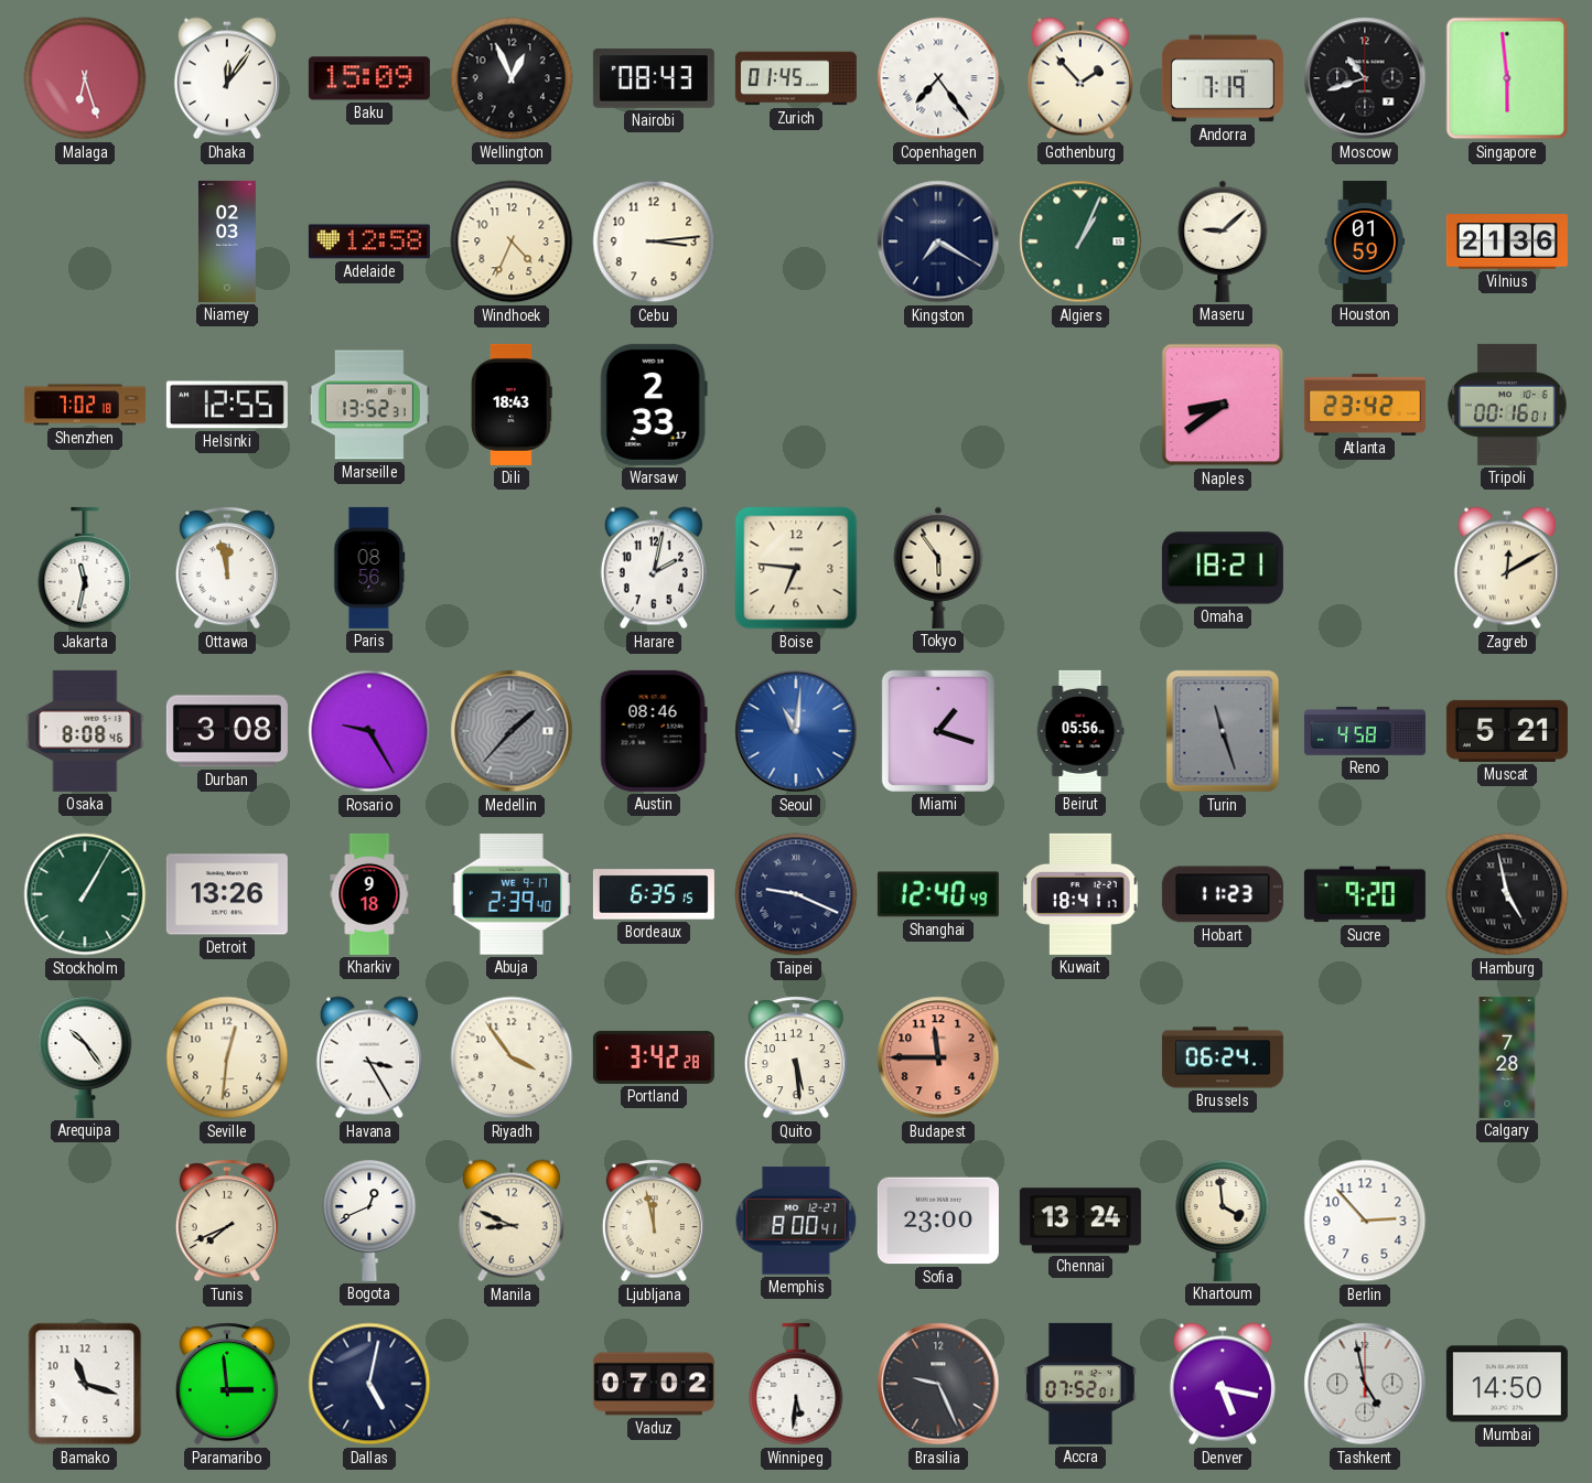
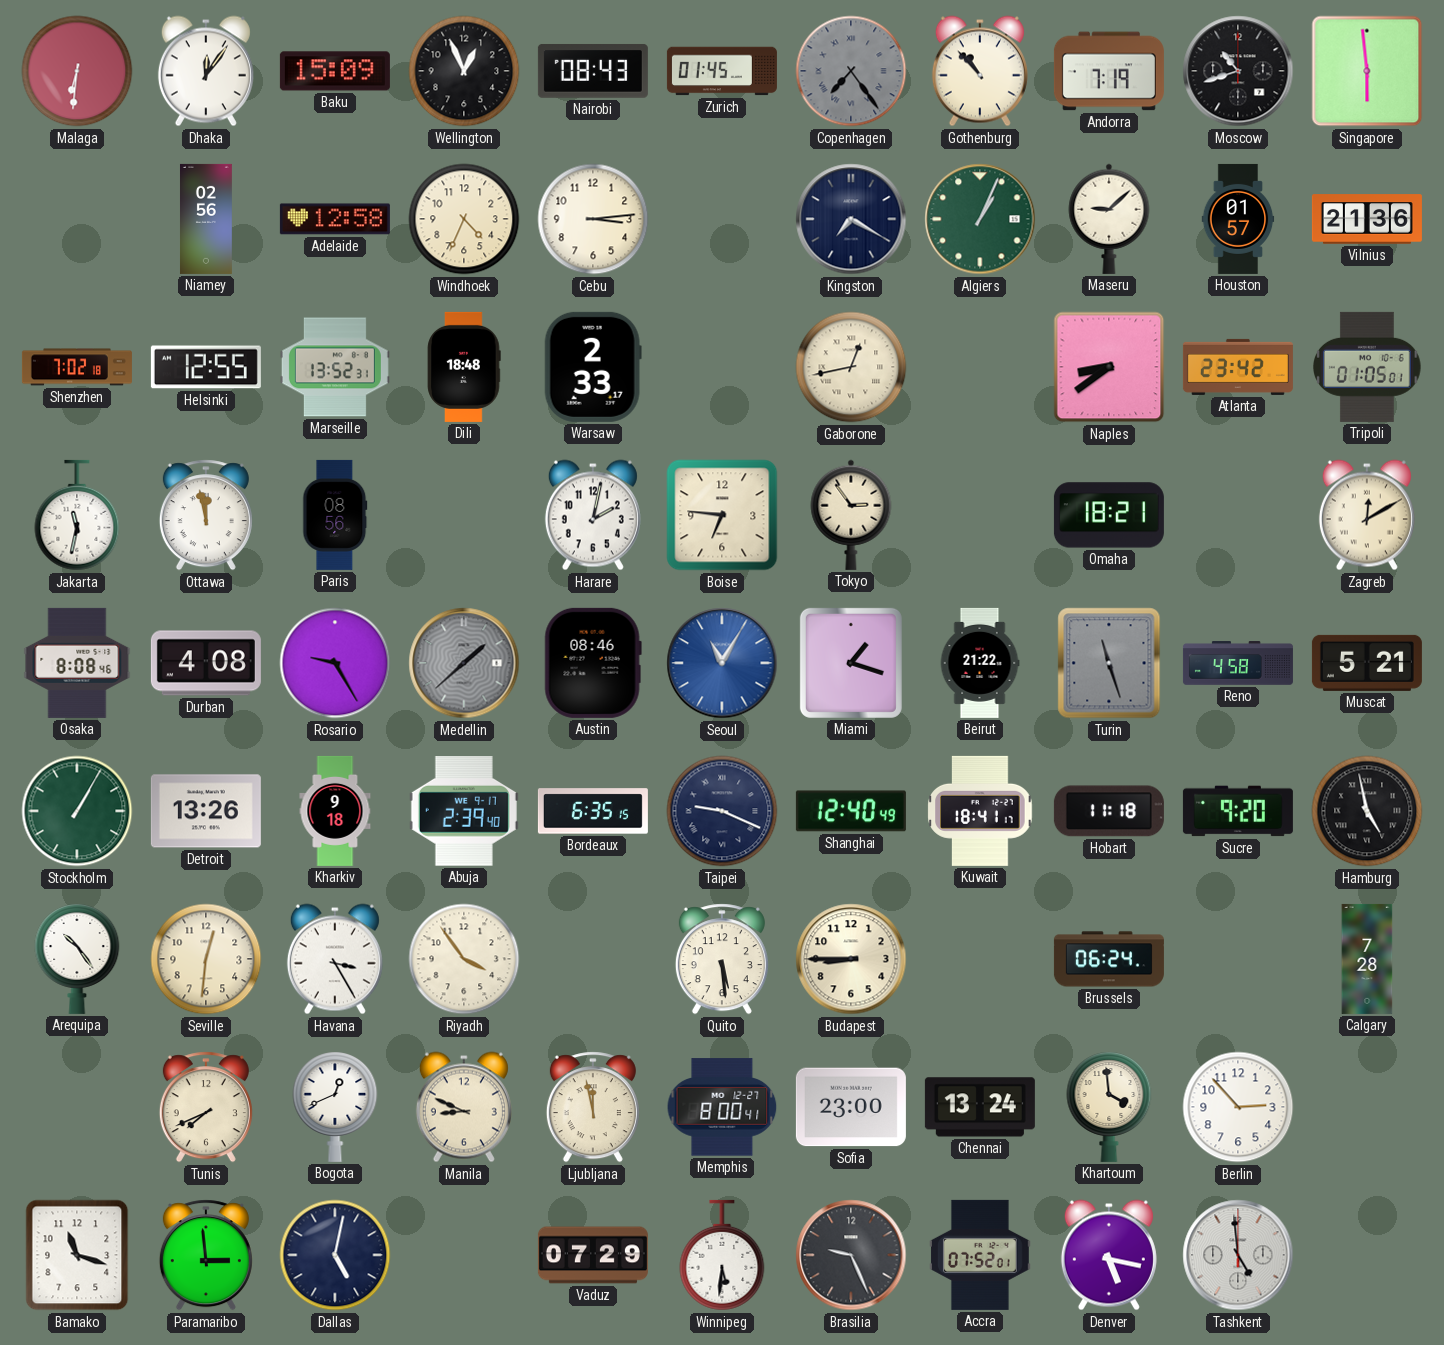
Malaga: 6:27 -> 6:31
Copenhagen dial: white -> grey
Gothenburg: 1:53 -> 10:53
Niamey: 02:03 -> 02:56
Houston: 01:59 -> 01:57
Dili: 18:43 -> 18:48
Gaborone: none -> 12:43
Tripoli: 00:16 -> 01:05
Tokyo: 5:54 -> 2:54
Durban: 3:08 -> 4:08
Medellin: 1:37 -> 1:38
Seoul: 11:01 -> 11:05
Beirut: 05:56 -> 21:22
Hobart: 11:23 -> 11:18
Portland: 3:42 -> none
Budapest: 11:45 -> 8:45
Budapest dial: salmon -> cream
Vaduz: 07:02 -> 07:29
Tashkent: 4:58 -> 4:59
Mumbai: 14:50 -> none
